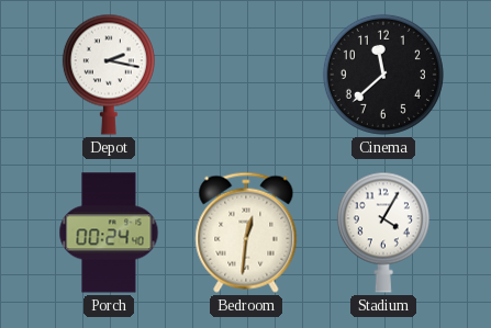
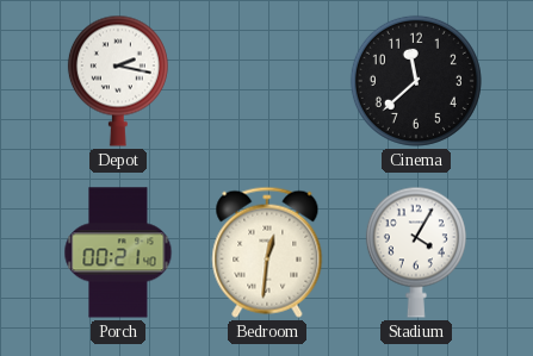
Porch: 00:24 -> 00:21
